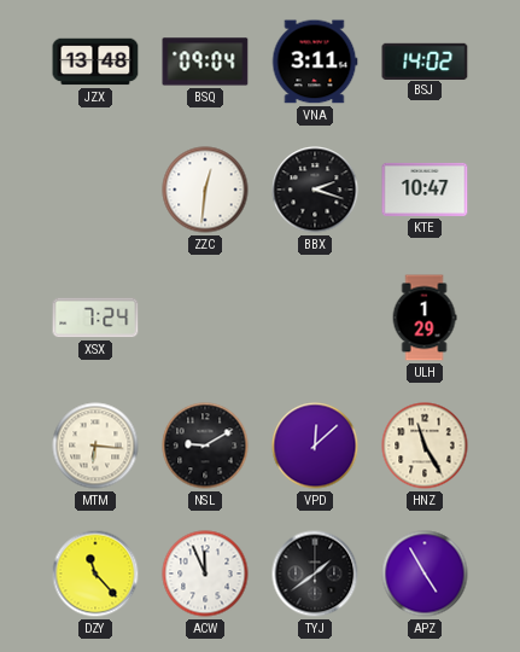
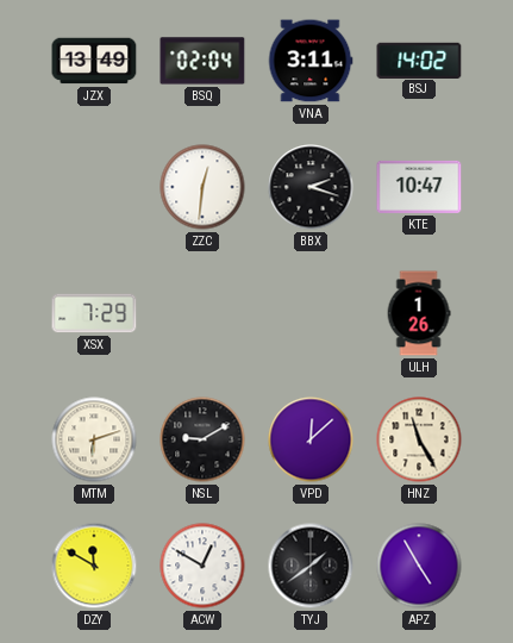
JZX: 13:48 -> 13:49
BSQ: 09:04 -> 02:04
XSX: 7:24 -> 7:29
ULH: 1:29 -> 1:26
MTM: 6:16 -> 6:12
DZY: 11:23 -> 11:50
ACW: 11:56 -> 12:50
